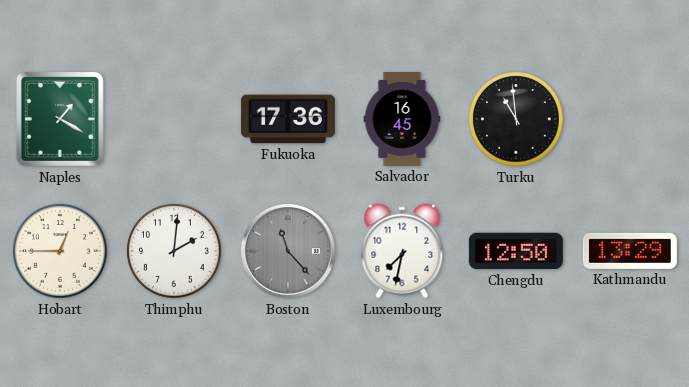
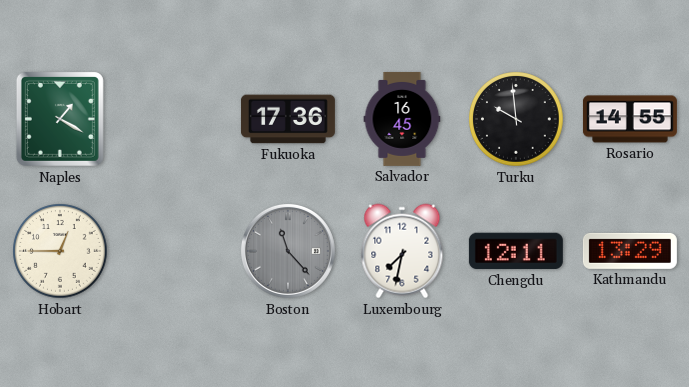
Turku: 10:59 -> 9:59
Rosario: none -> 14:55
Thimphu: 2:01 -> none
Chengdu: 12:50 -> 12:11
